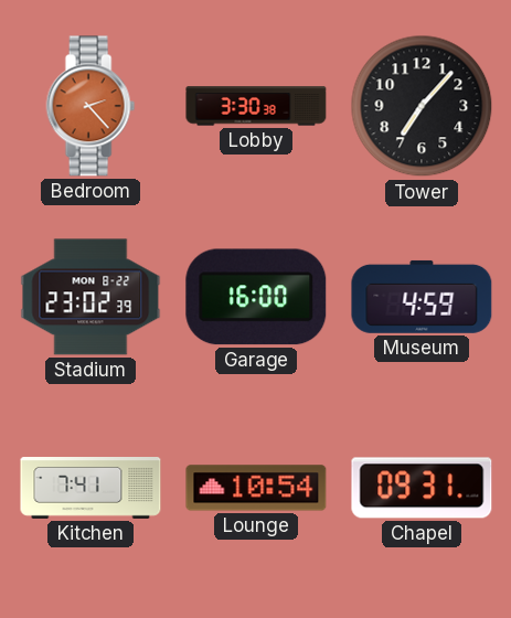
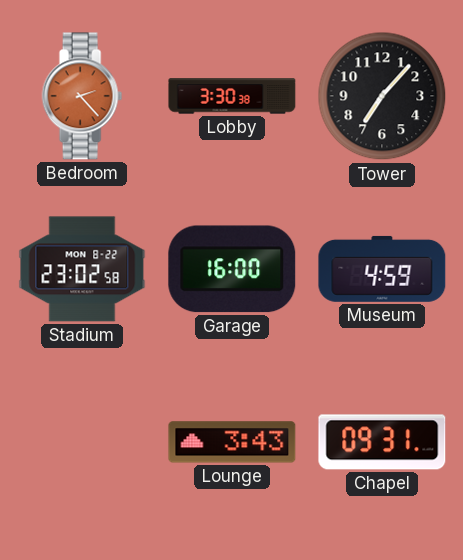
Stadium: 23:02:39 -> 23:02:58
Kitchen: 7:41 -> none
Lounge: 10:54 -> 3:43
